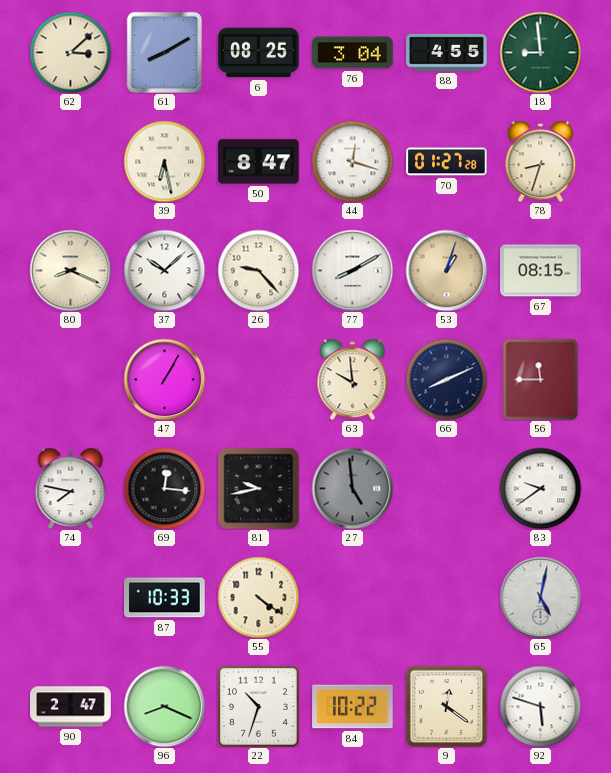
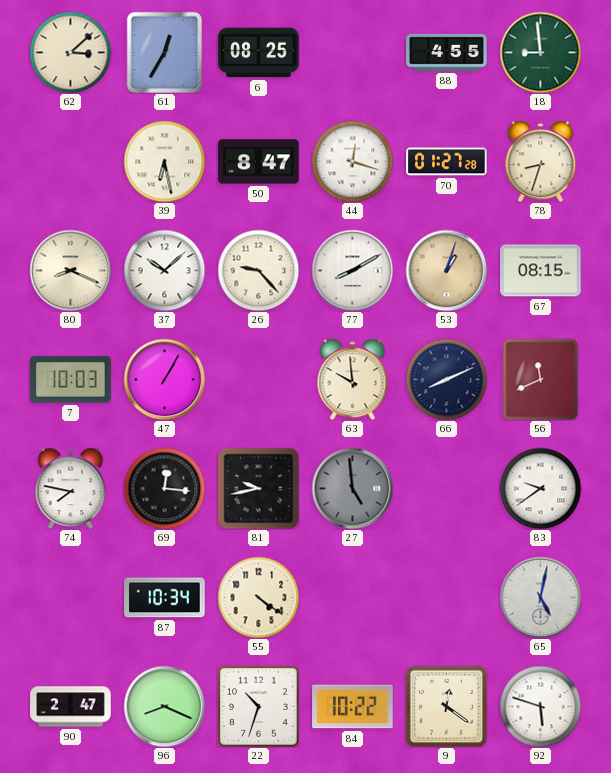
61: 8:10 -> 12:35
76: 3:04 -> none
7: none -> 10:03
56: 11:45 -> 11:41
87: 10:33 -> 10:34
